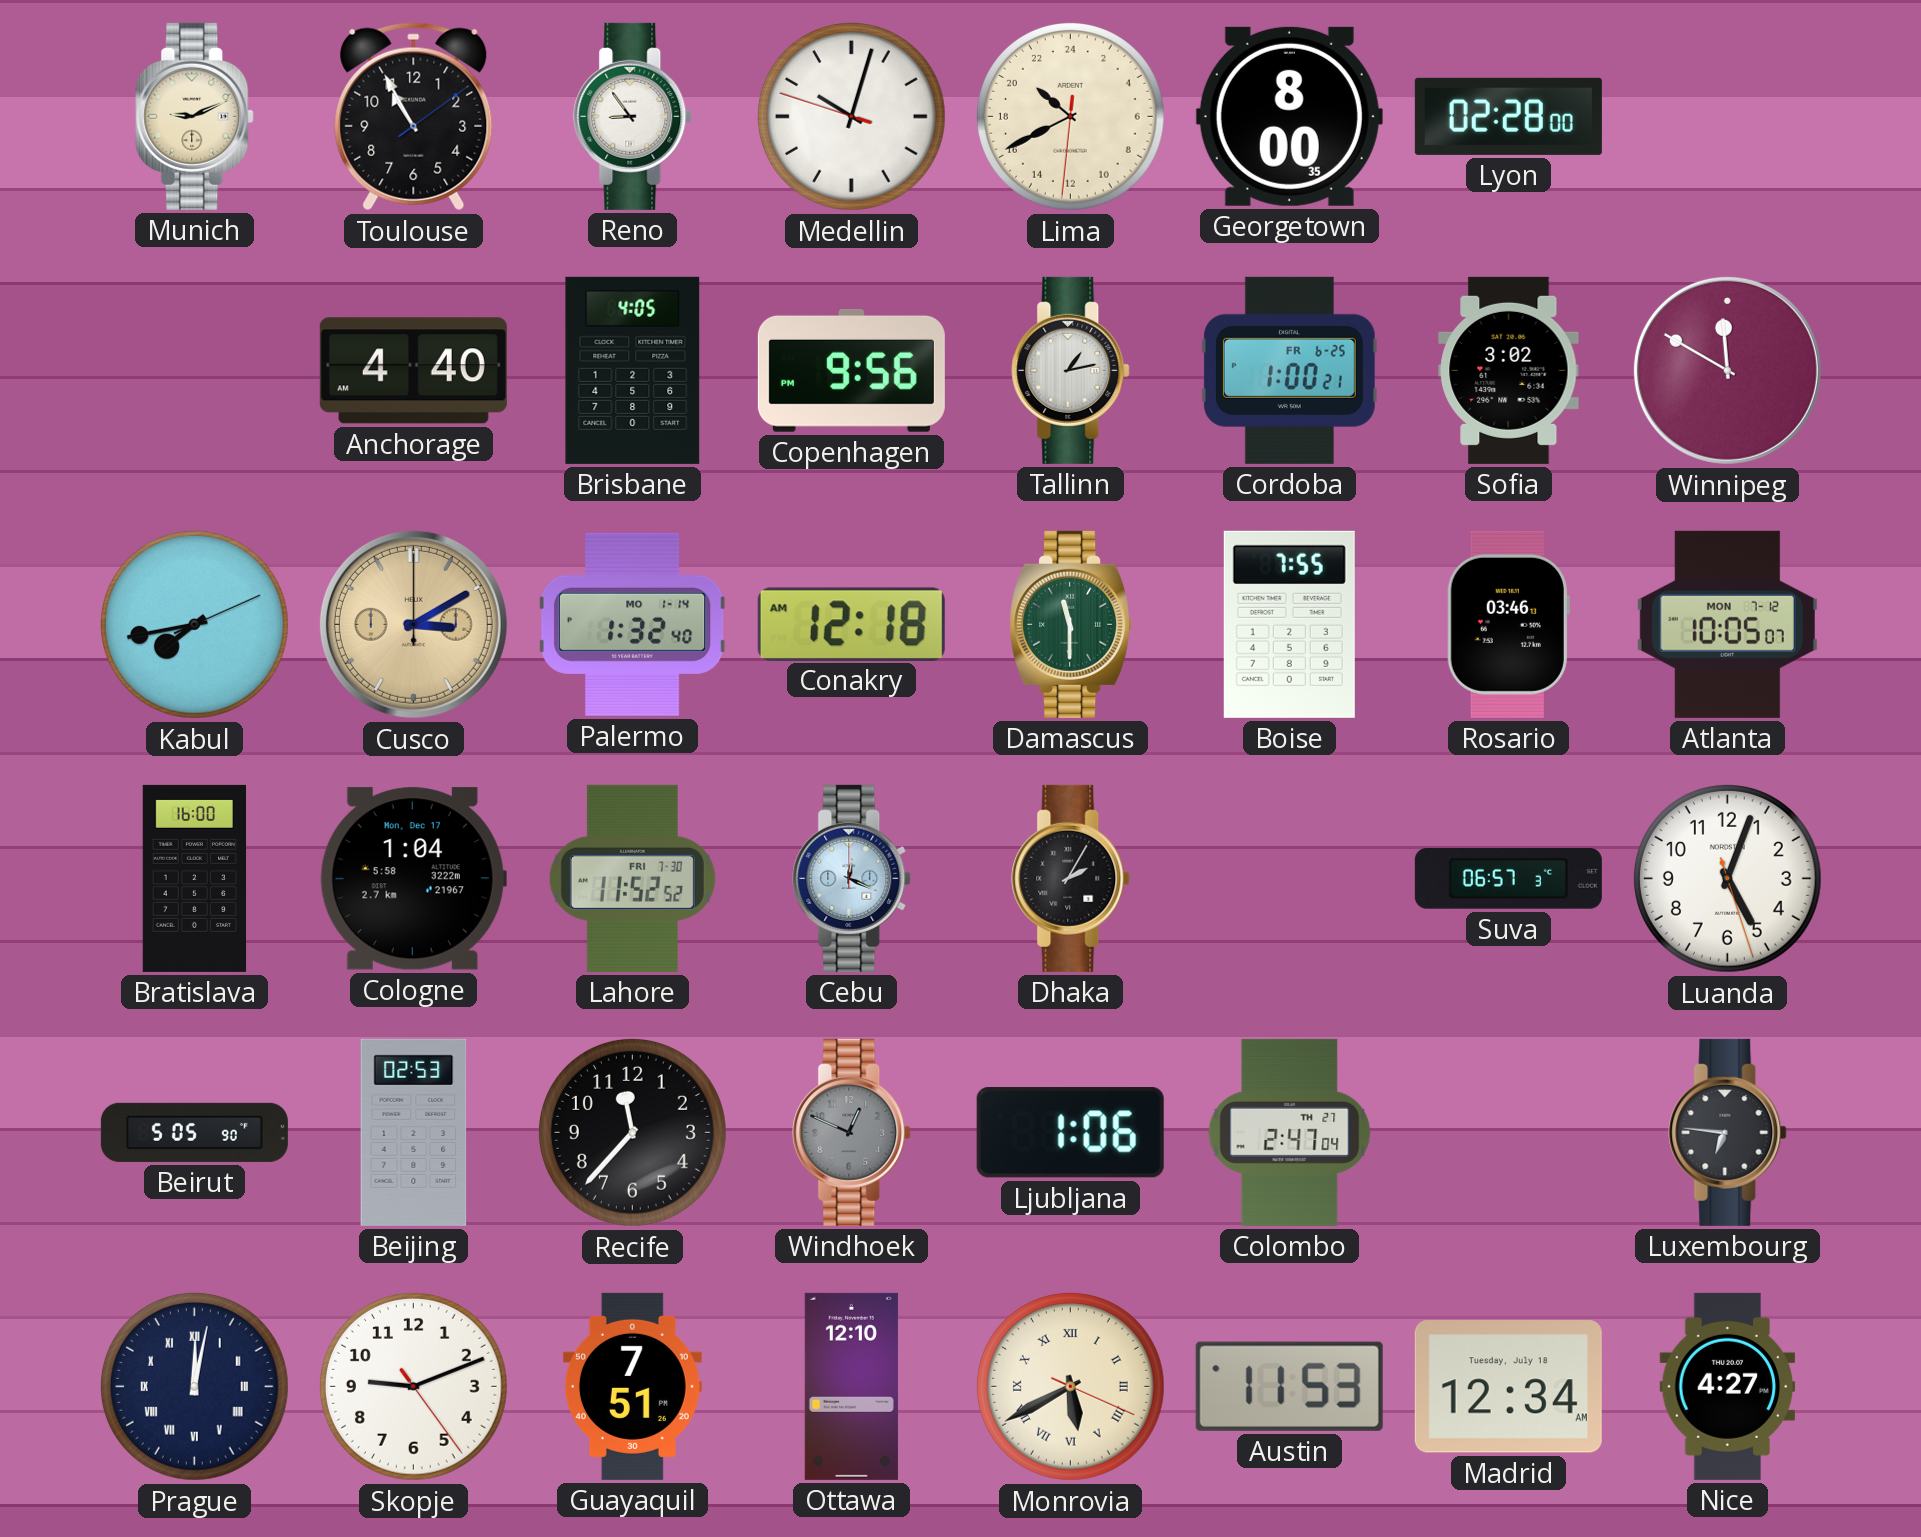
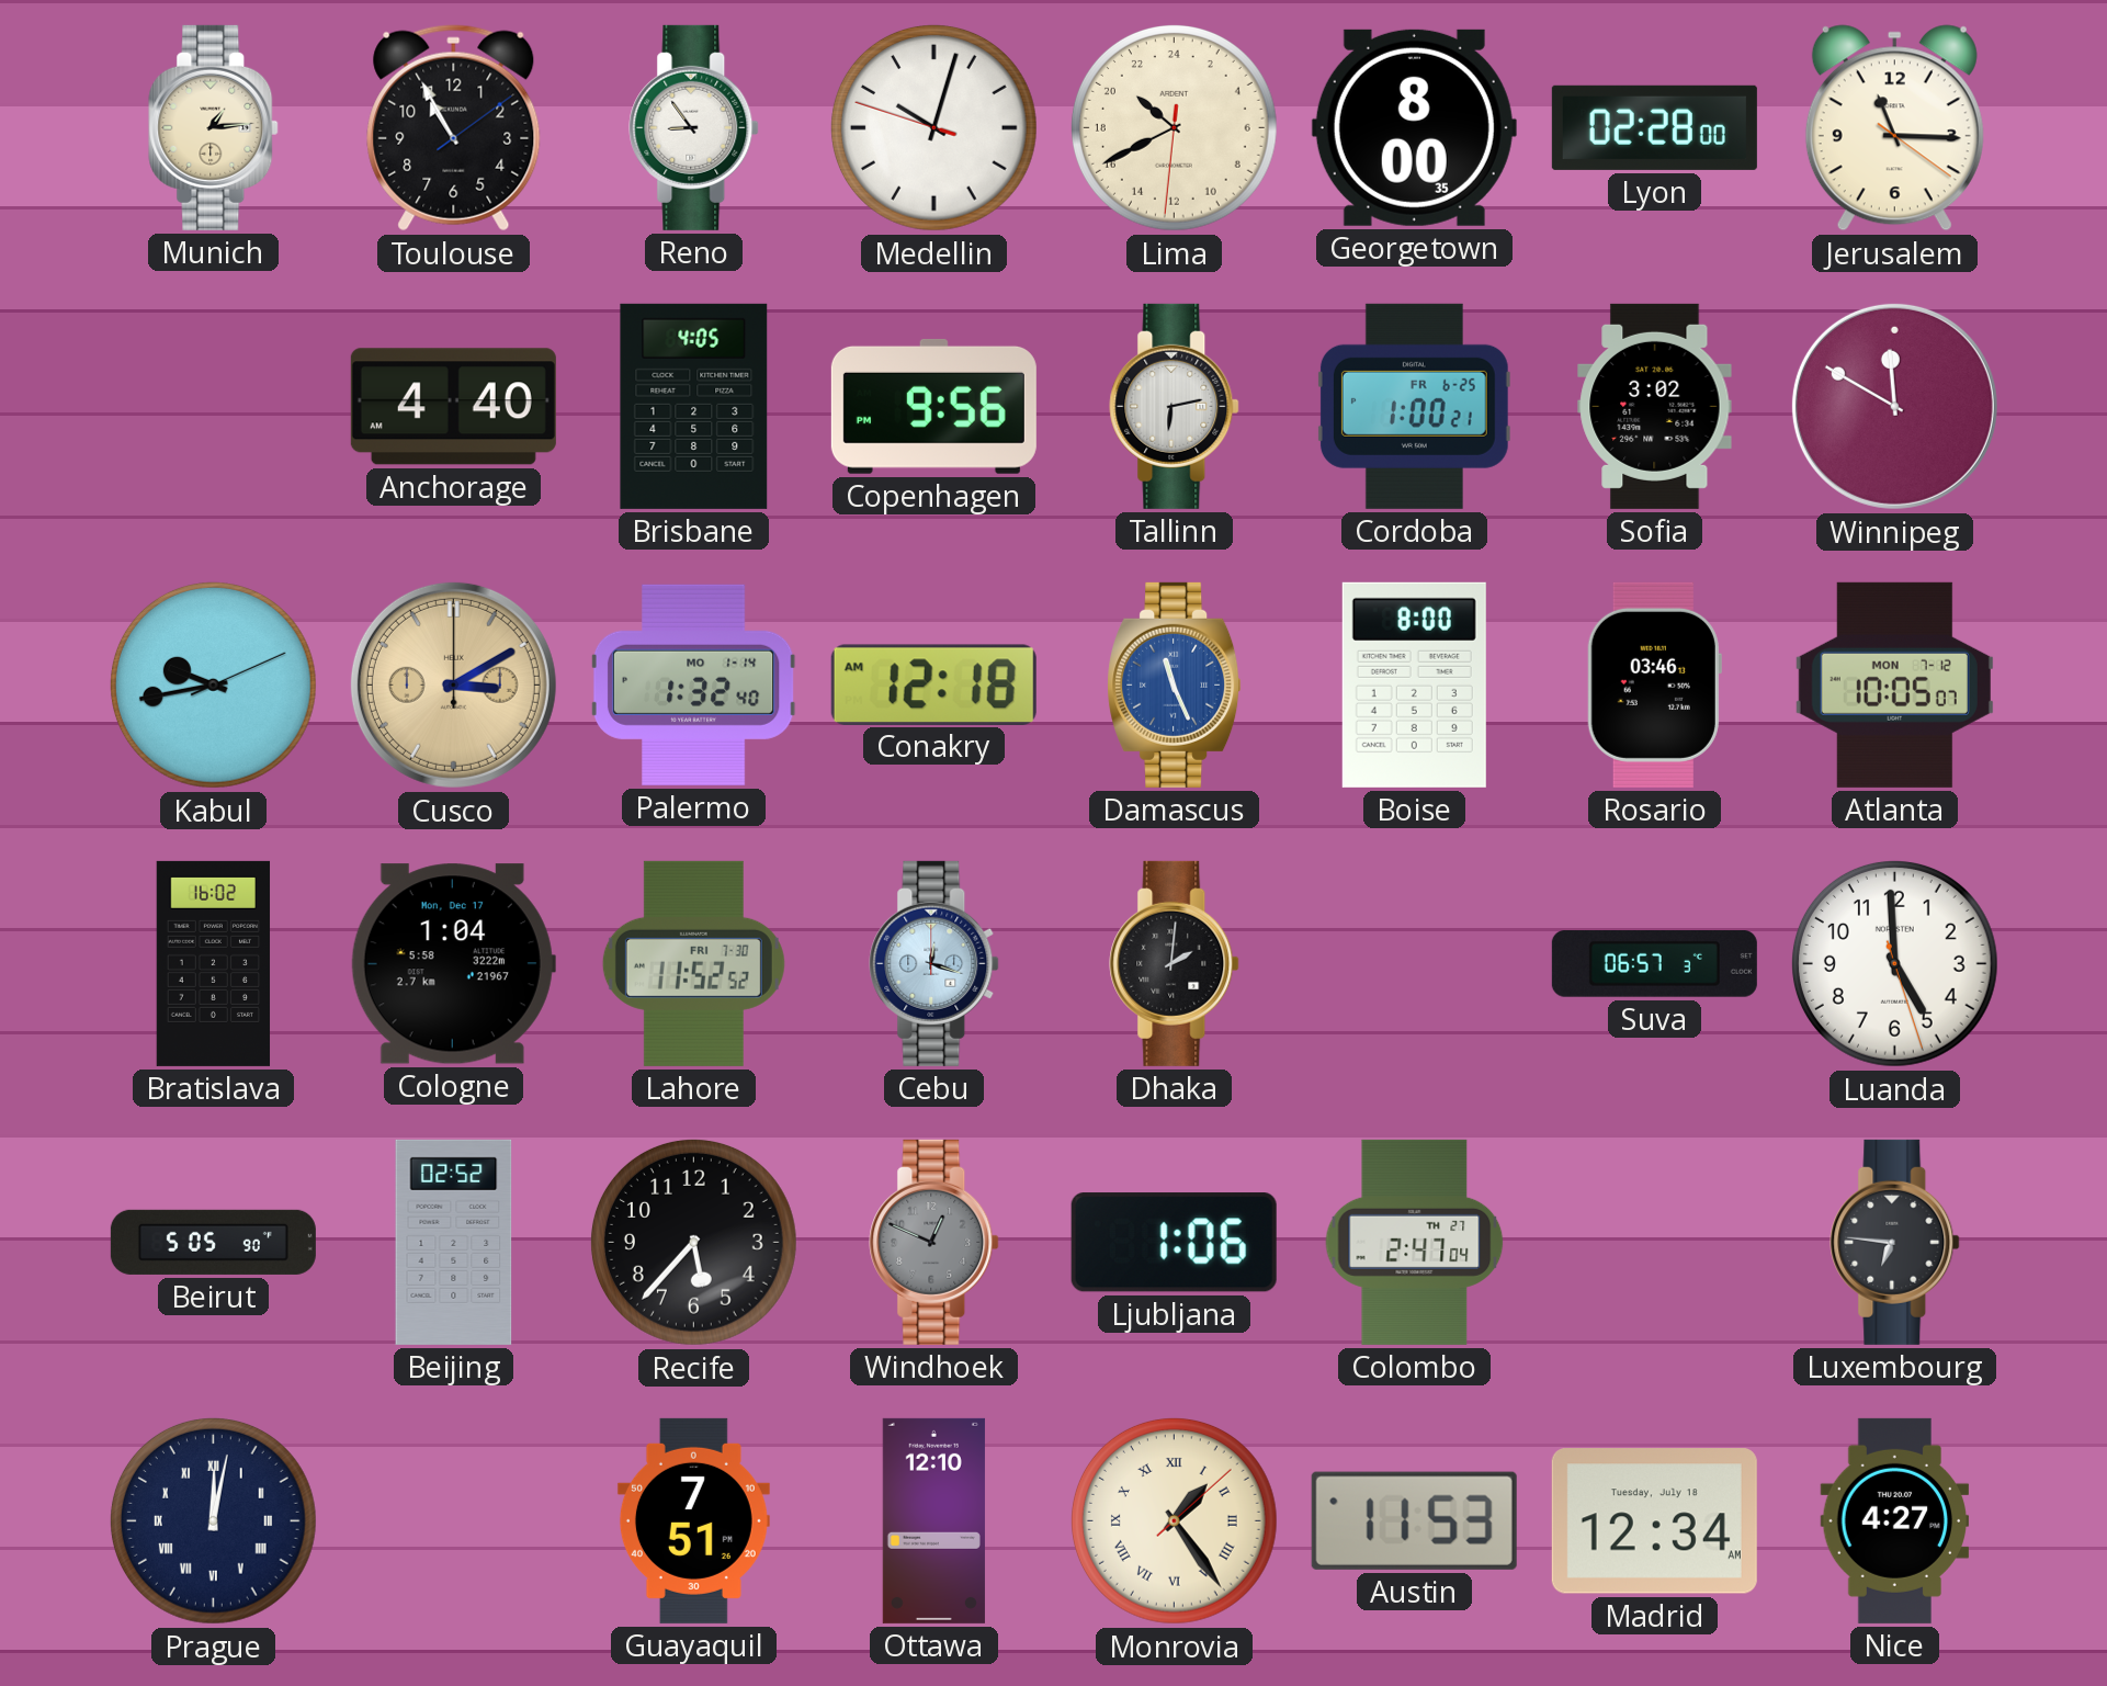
Munich: 9:11 -> 1:14
Jerusalem: none -> 11:15
Tallinn: 1:13 -> 6:13
Kabul: 7:43 -> 9:43
Damascus: 11:30 -> 11:26
Damascus dial: green -> blue
Boise: 7:55 -> 8:00
Bratislava: 16:00 -> 16:02
Cebu: 12:19 -> 12:18
Dhaka: 2:05 -> 2:01
Luanda: 5:03 -> 4:59
Beijing: 02:53 -> 02:52
Recife: 11:37 -> 5:37
Skopje: 9:11 -> none
Monrovia: 5:40 -> 1:24
